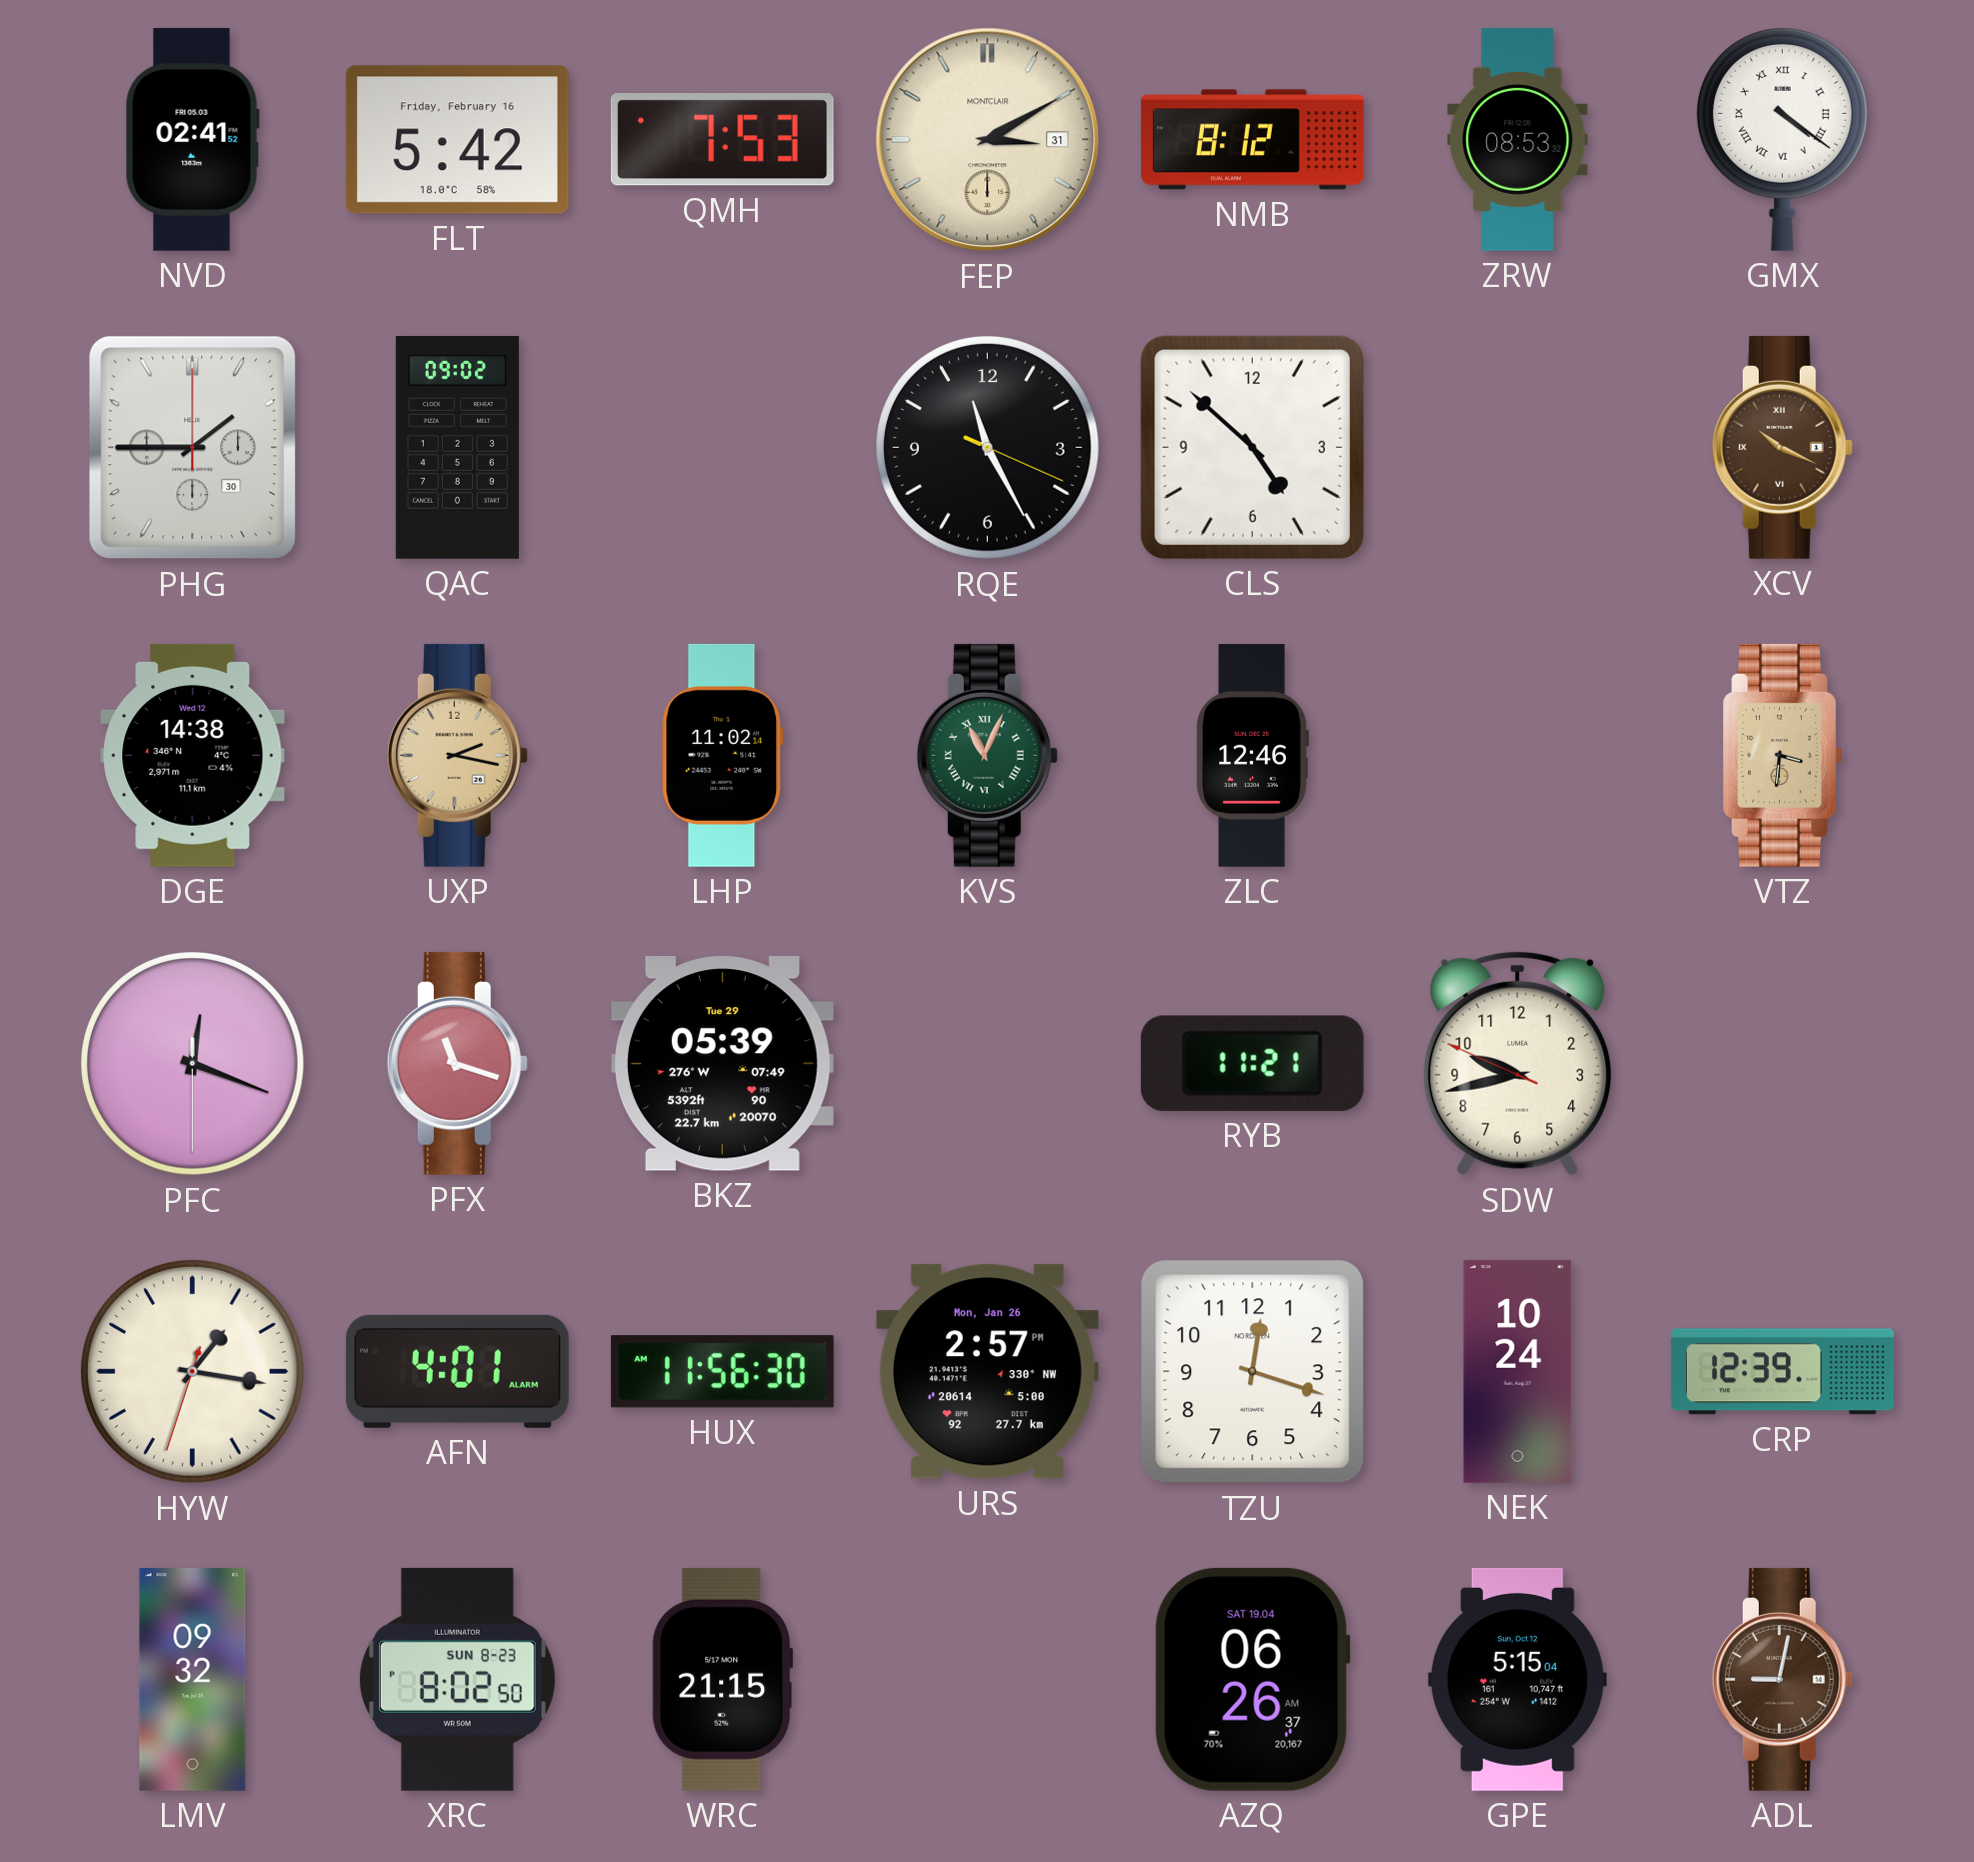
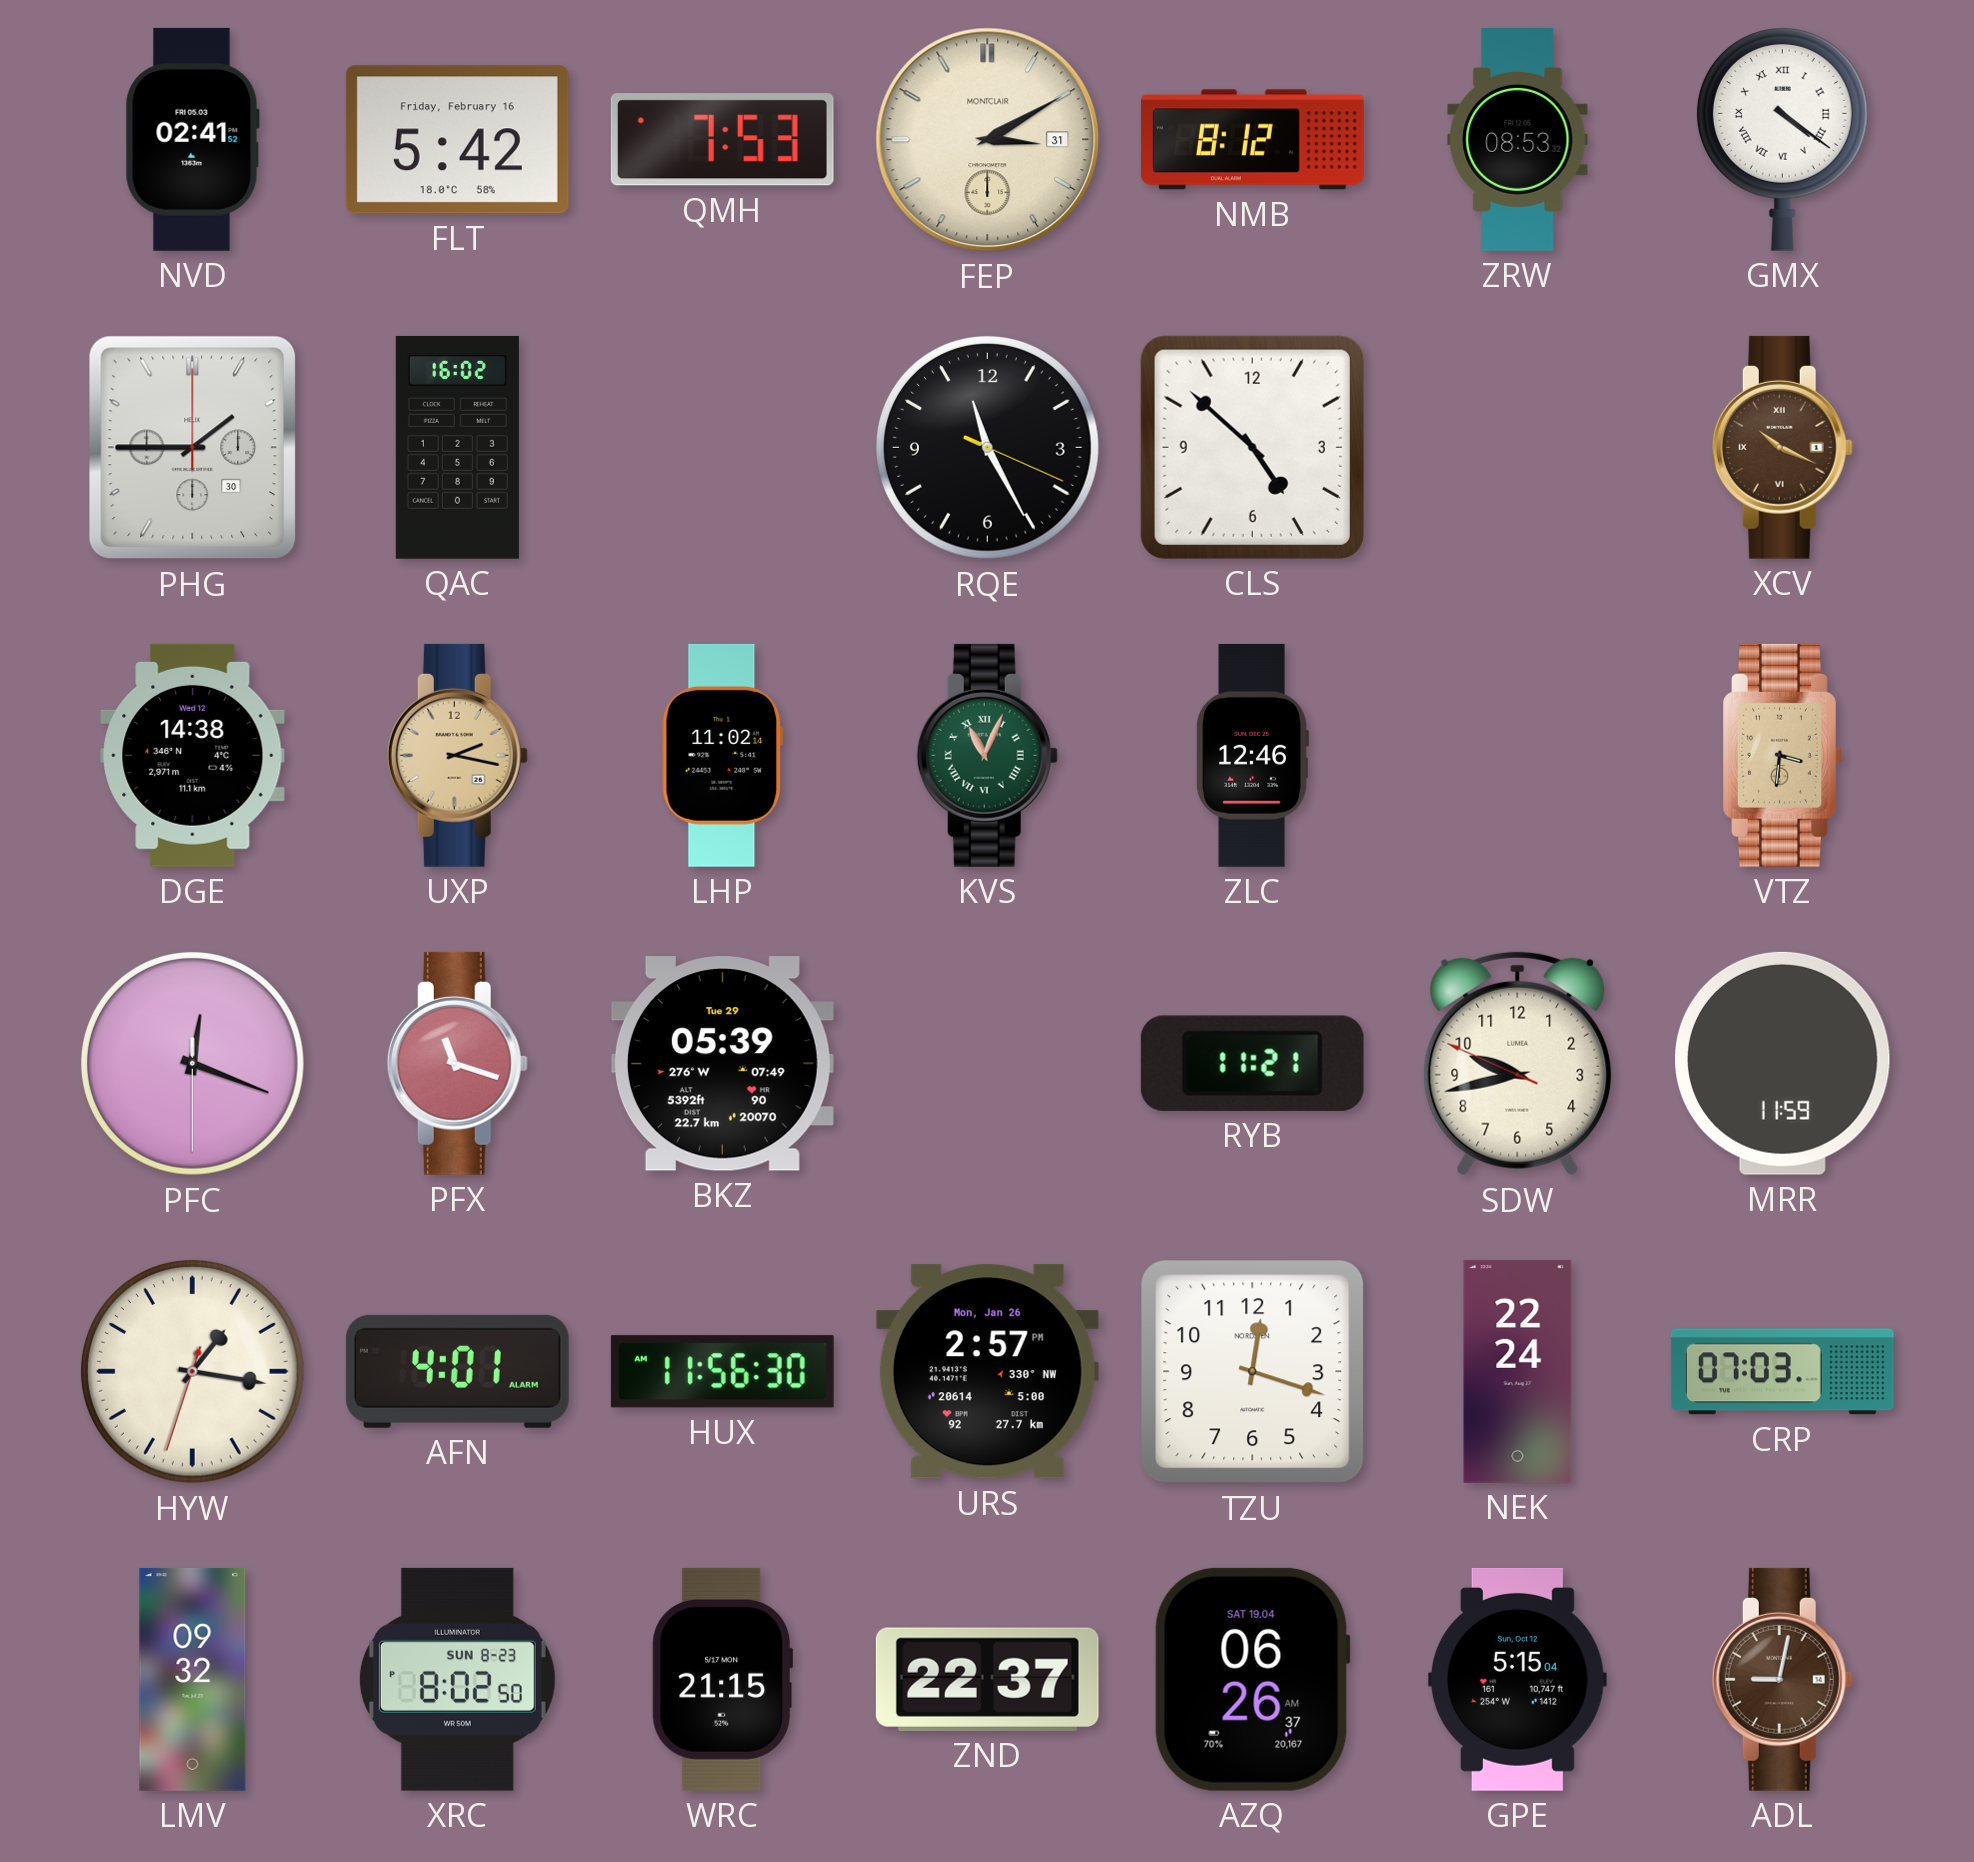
QAC: 09:02 -> 16:02
MRR: none -> 11:59
NEK: 10:24 -> 22:24
CRP: 12:39 -> 07:03
ZND: none -> 22:37
